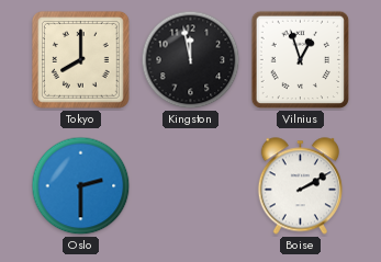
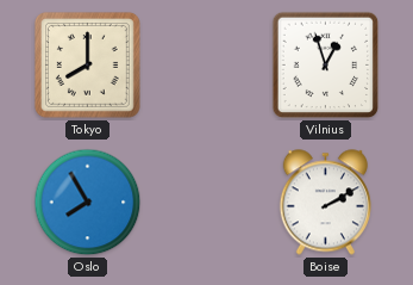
Kingston: 11:58 -> none
Oslo: 2:30 -> 7:55
